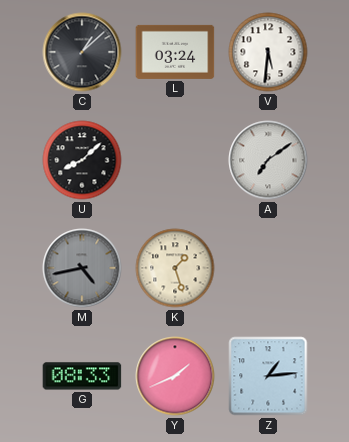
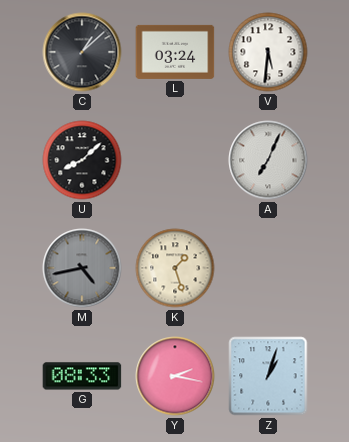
A: 7:09 -> 7:04
Y: 1:41 -> 2:17
Z: 1:14 -> 1:03
